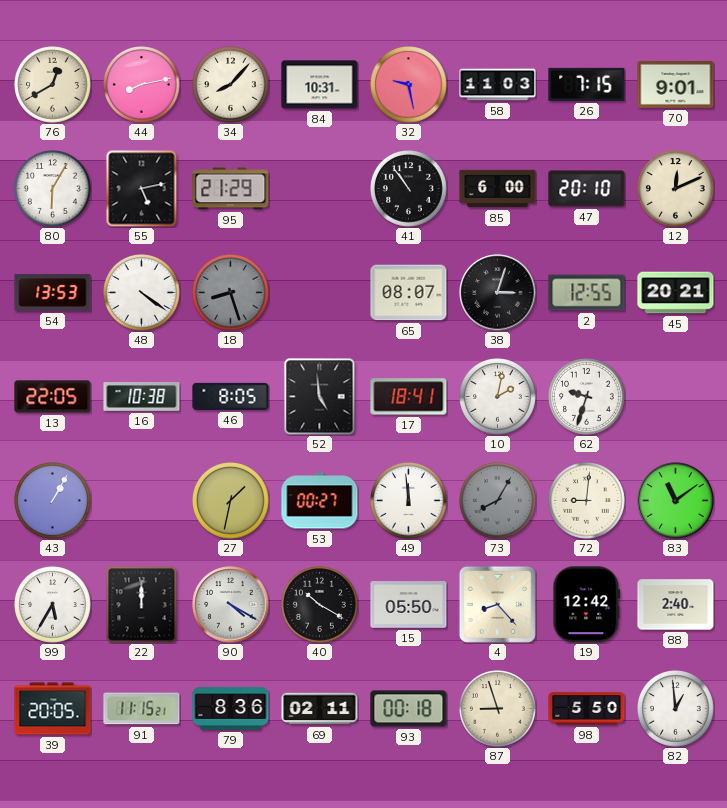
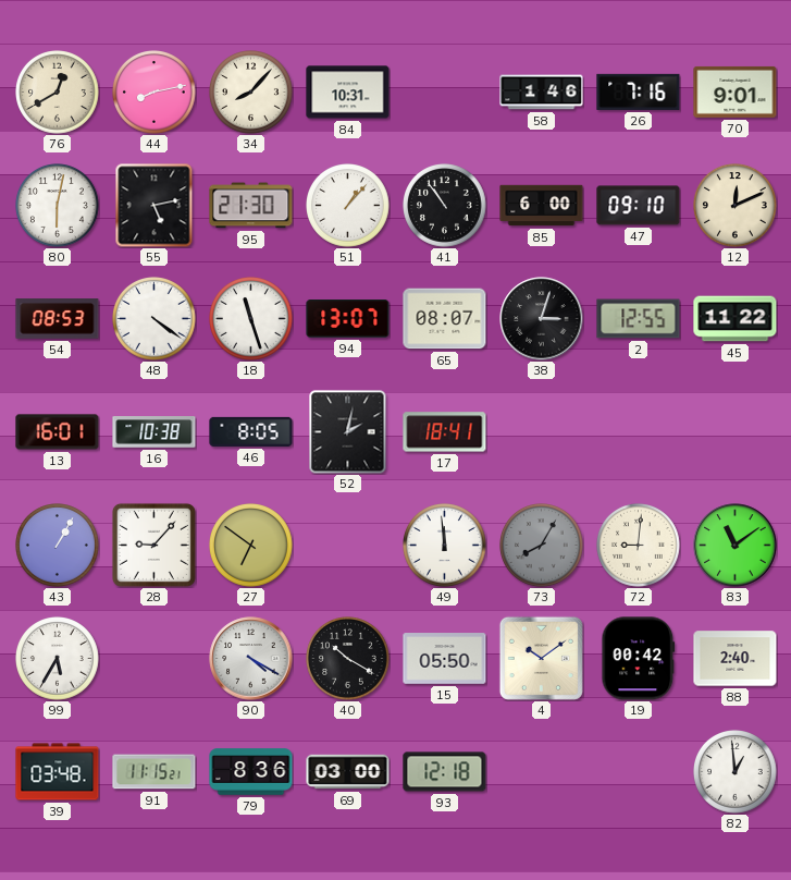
32: 9:28 -> none
58: 11:03 -> 1:46
26: 7:15 -> 7:16
80: 6:05 -> 6:02
95: 21:29 -> 21:30
51: none -> 1:07
47: 20:10 -> 09:10
54: 13:53 -> 08:53
18: 8:27 -> 11:27
18 dial: grey -> white
94: none -> 13:07
45: 20:21 -> 11:22
13: 22:05 -> 16:01
52: 4:59 -> 2:02
10: 2:02 -> none
62: 9:33 -> none
28: none -> 9:07
27: 1:32 -> 6:51
53: 00:27 -> none
22: 12:00 -> none
4: 8:23 -> 10:09
19: 12:42 -> 00:42
39: 20:05 -> 03:48
69: 02:11 -> 03:00
93: 00:18 -> 12:18
87: 8:57 -> none
98: 5:50 -> none
